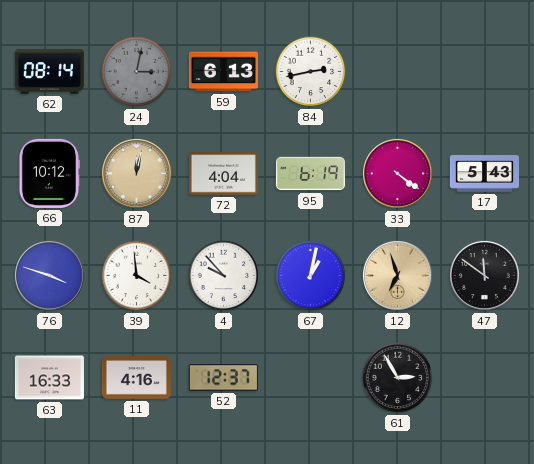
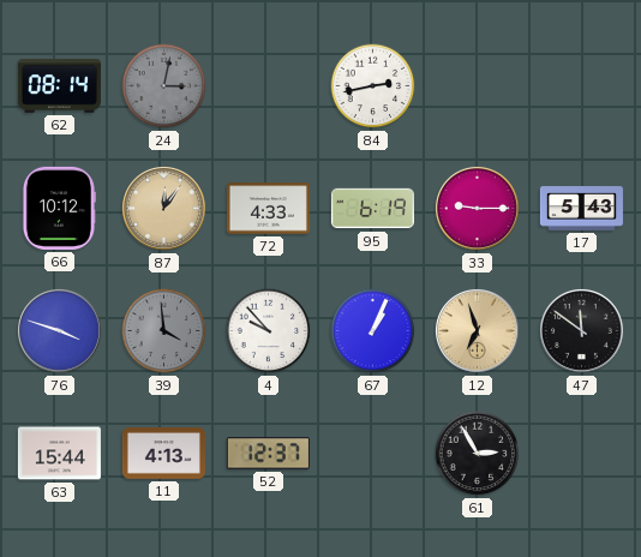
59: 6:13 -> none
87: 12:02 -> 12:06
72: 4:04 -> 4:33
33: 4:21 -> 9:15
39 dial: white -> grey
67: 1:02 -> 1:04
63: 16:33 -> 15:44
11: 4:16 -> 4:13
